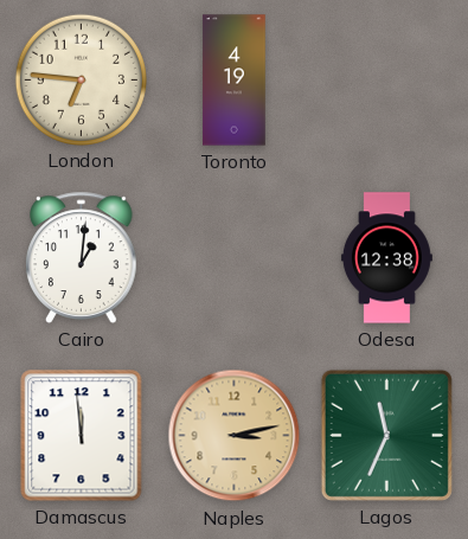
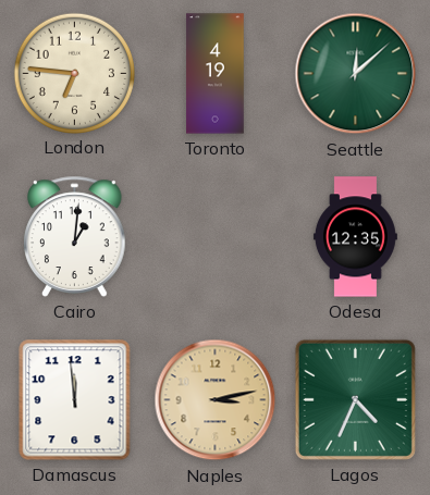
Seattle: none -> 12:08
Odesa: 12:38 -> 12:35
Lagos: 11:34 -> 4:34
